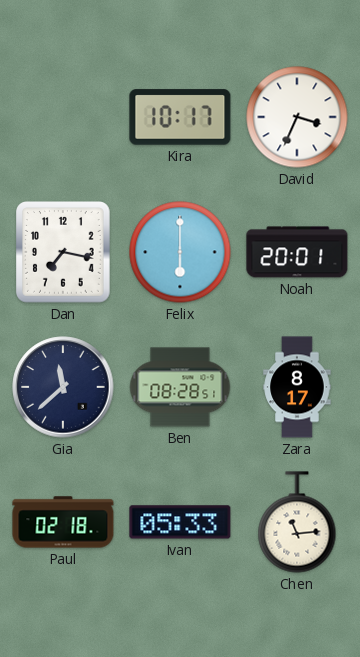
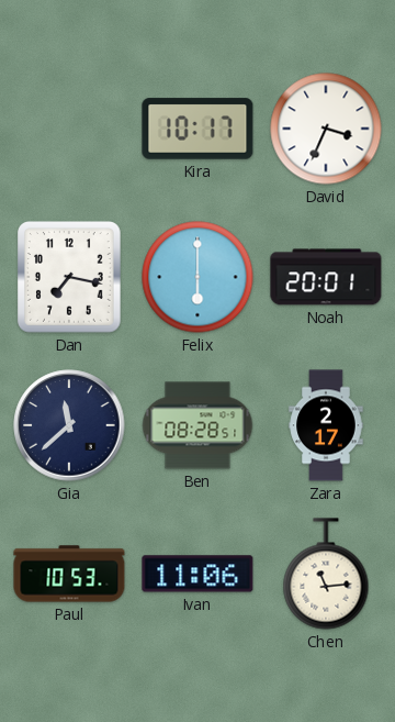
Zara: 8:17 -> 2:17
Paul: 02:18 -> 10:53
Ivan: 05:33 -> 11:06
